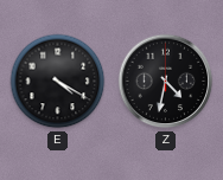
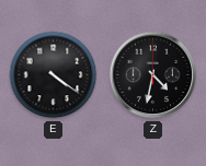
E: 4:20 -> 4:21
